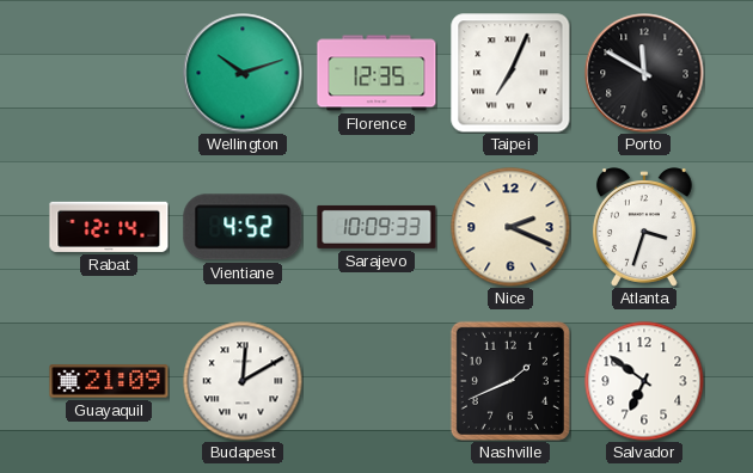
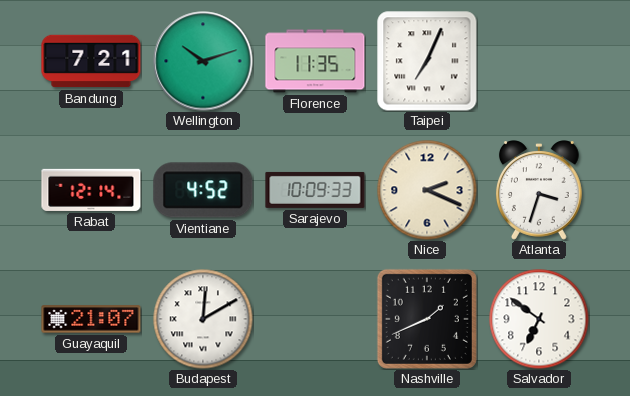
Bandung: none -> 7:21
Florence: 12:35 -> 11:35
Porto: 11:50 -> none
Guayaquil: 21:09 -> 21:07
